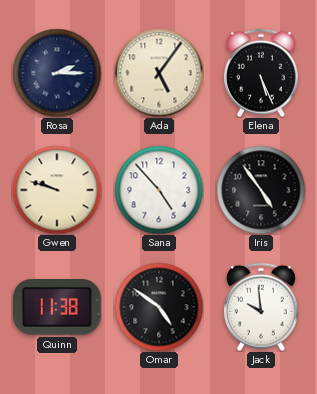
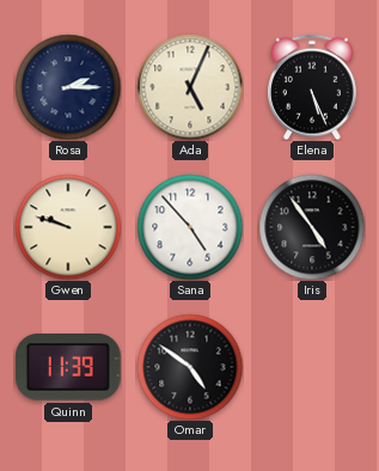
Ada: 5:06 -> 5:04
Quinn: 11:38 -> 11:39
Jack: 9:59 -> none
